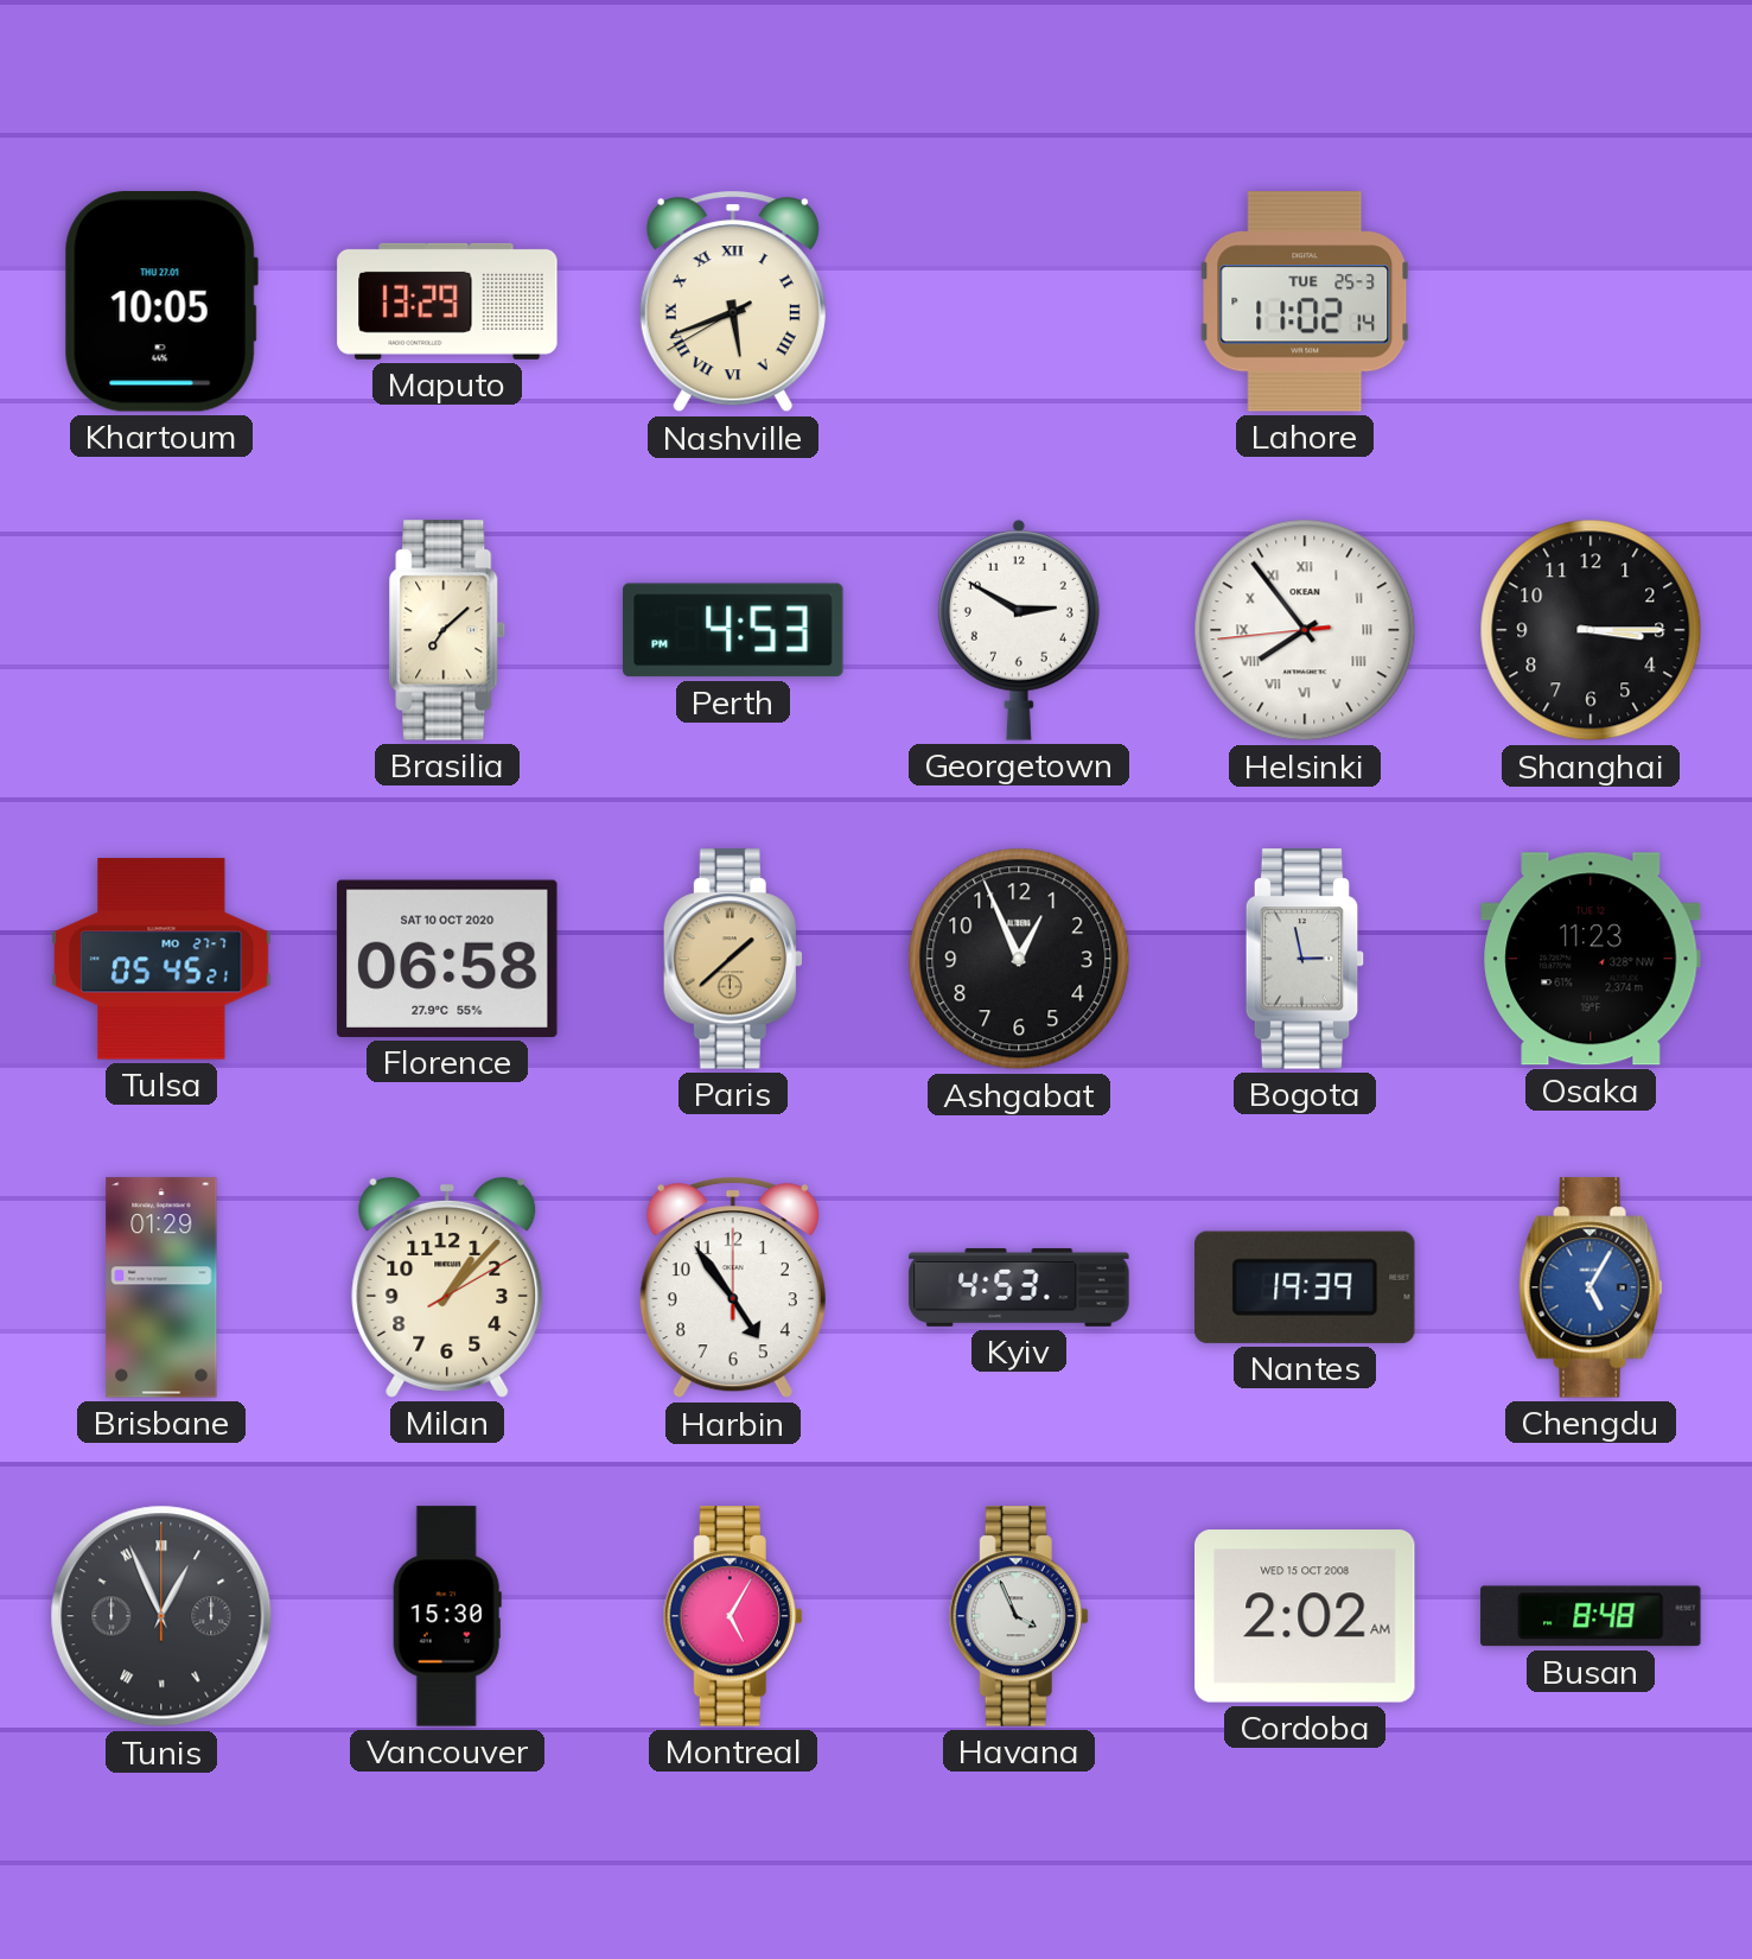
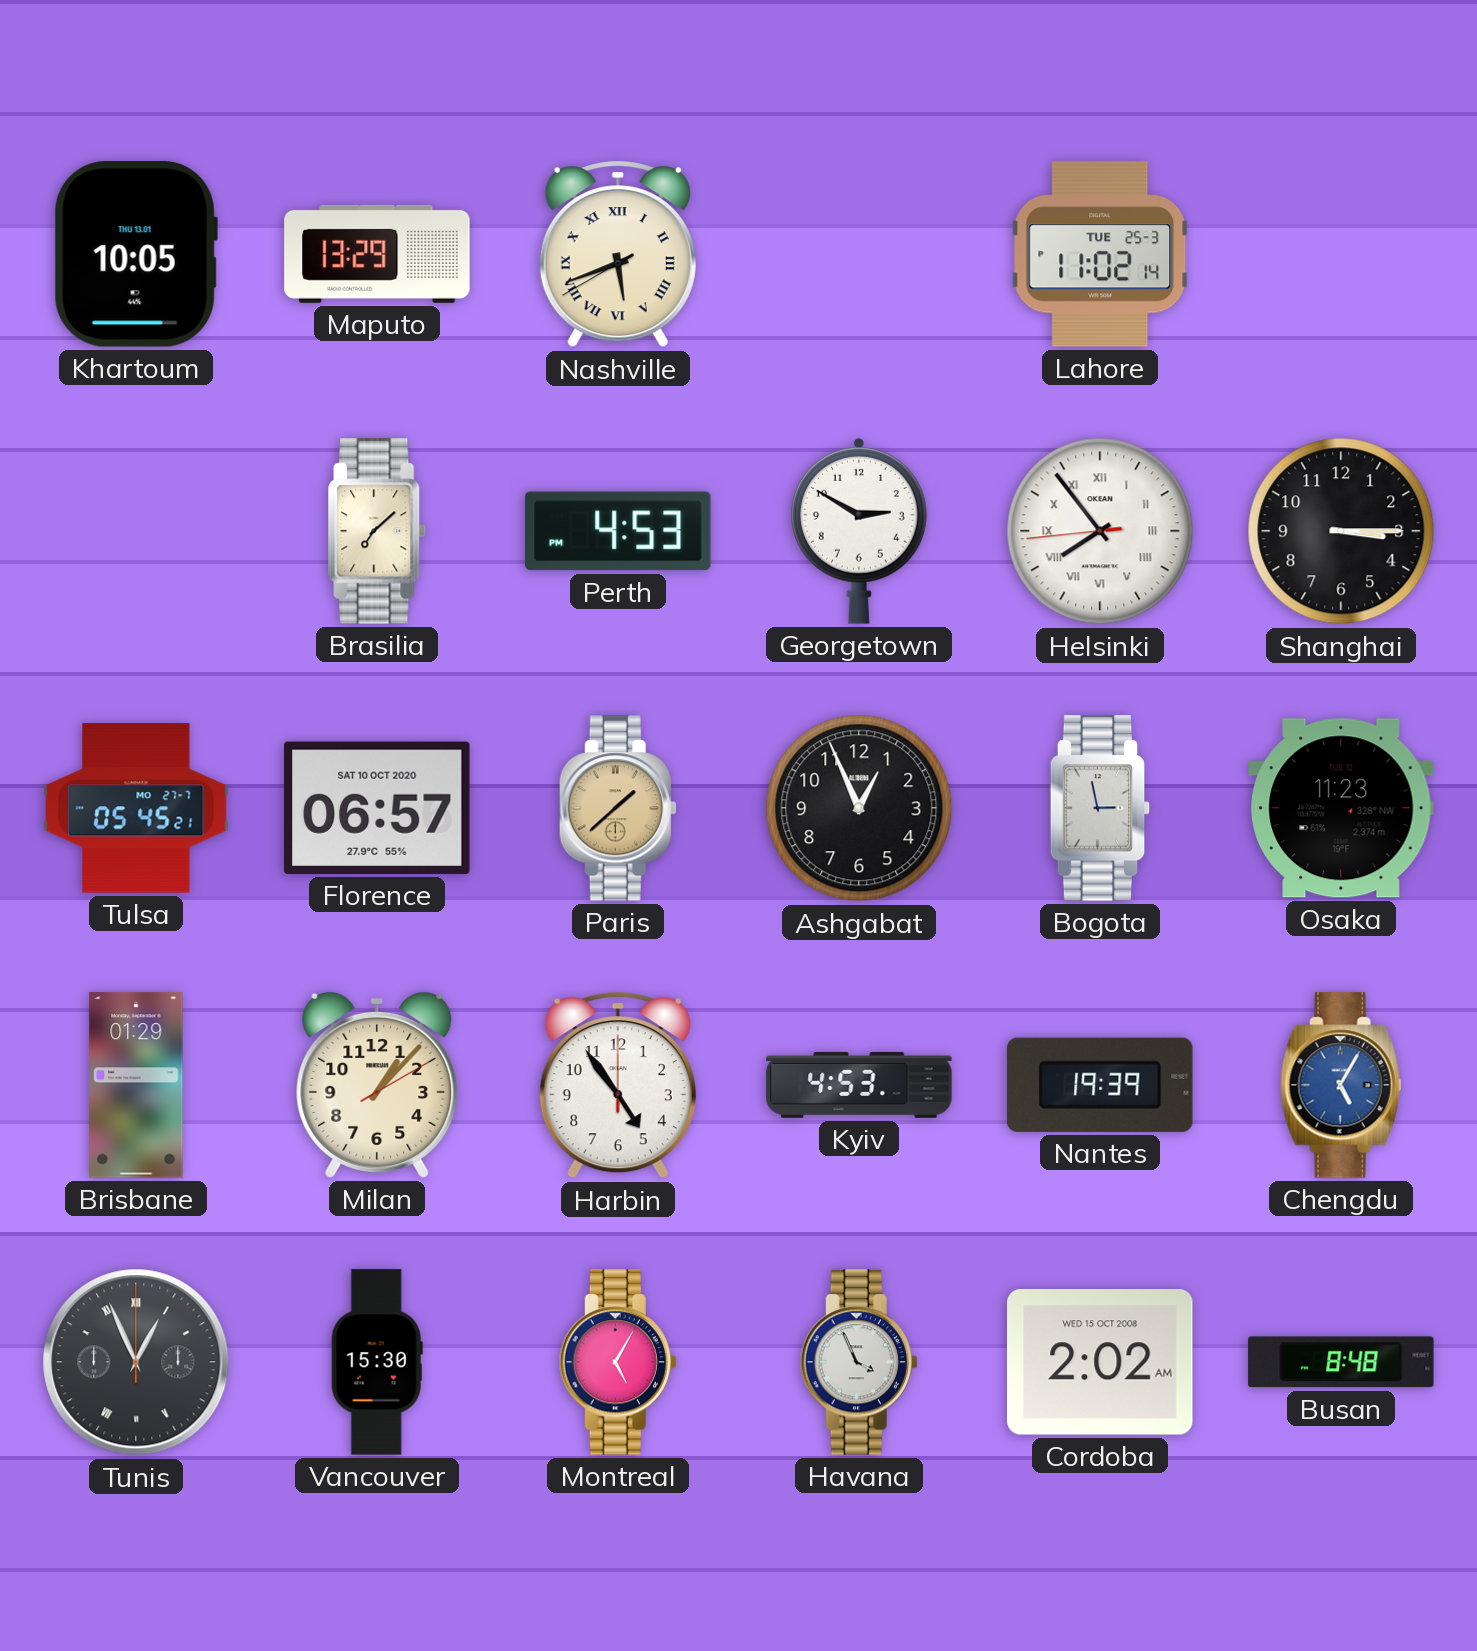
Khartoum date: THU 27.01 -> THU 13.01
Florence: 06:58 -> 06:57
